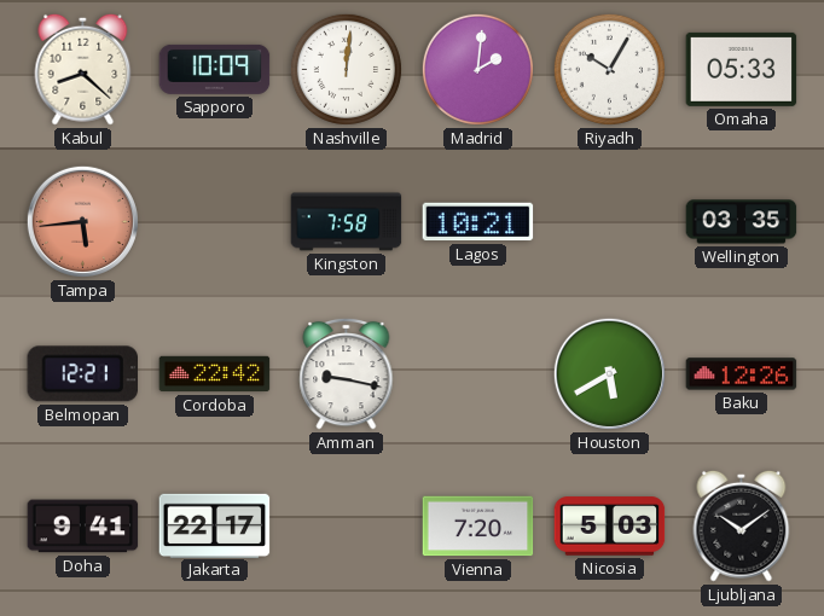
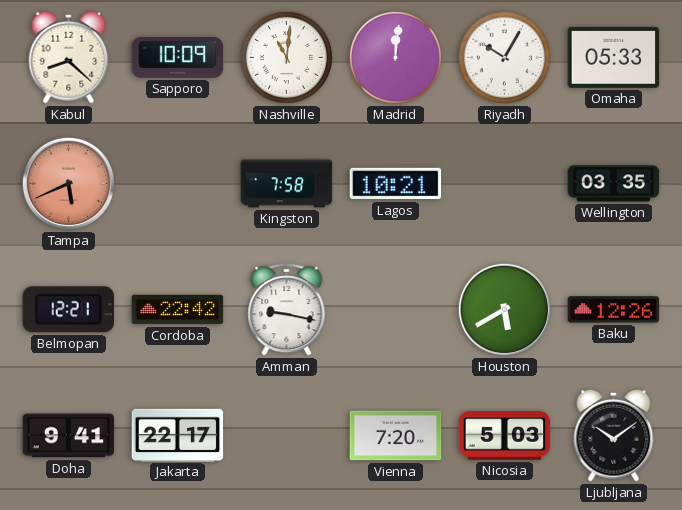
Nashville: 12:01 -> 11:01
Madrid: 2:01 -> 12:01
Tampa: 5:44 -> 5:41
